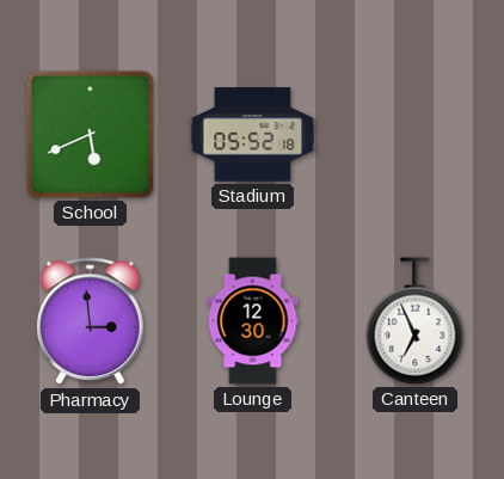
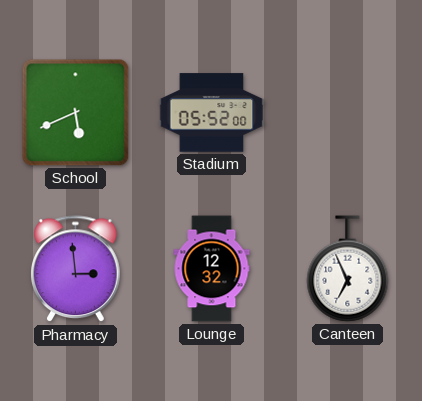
Stadium: 05:52:18 -> 05:52:00
Lounge: 12:30 -> 12:32
